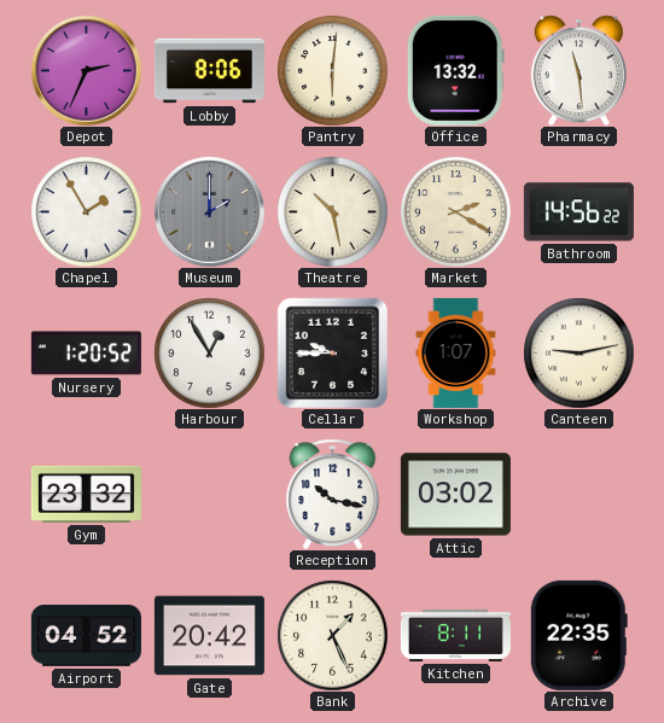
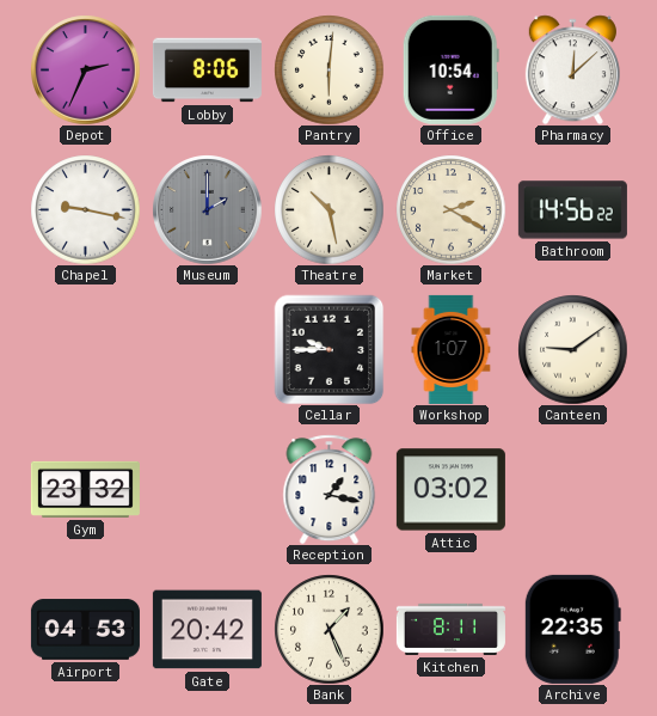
Office: 13:32 -> 10:54
Pharmacy: 11:29 -> 12:08
Chapel: 1:55 -> 9:17
Nursery: 1:20 -> none
Harbour: 12:55 -> none
Canteen: 9:13 -> 9:09
Reception: 10:17 -> 1:17
Airport: 04:52 -> 04:53
